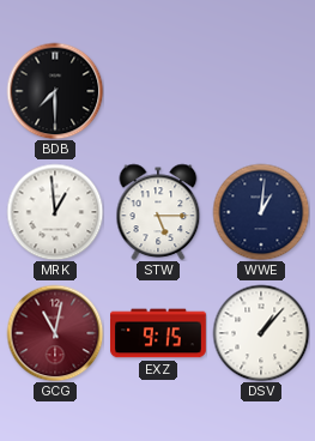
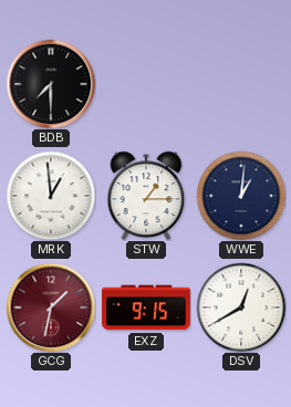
STW: 5:15 -> 1:15
GCG: 11:02 -> 1:32
DSV: 1:07 -> 12:40
